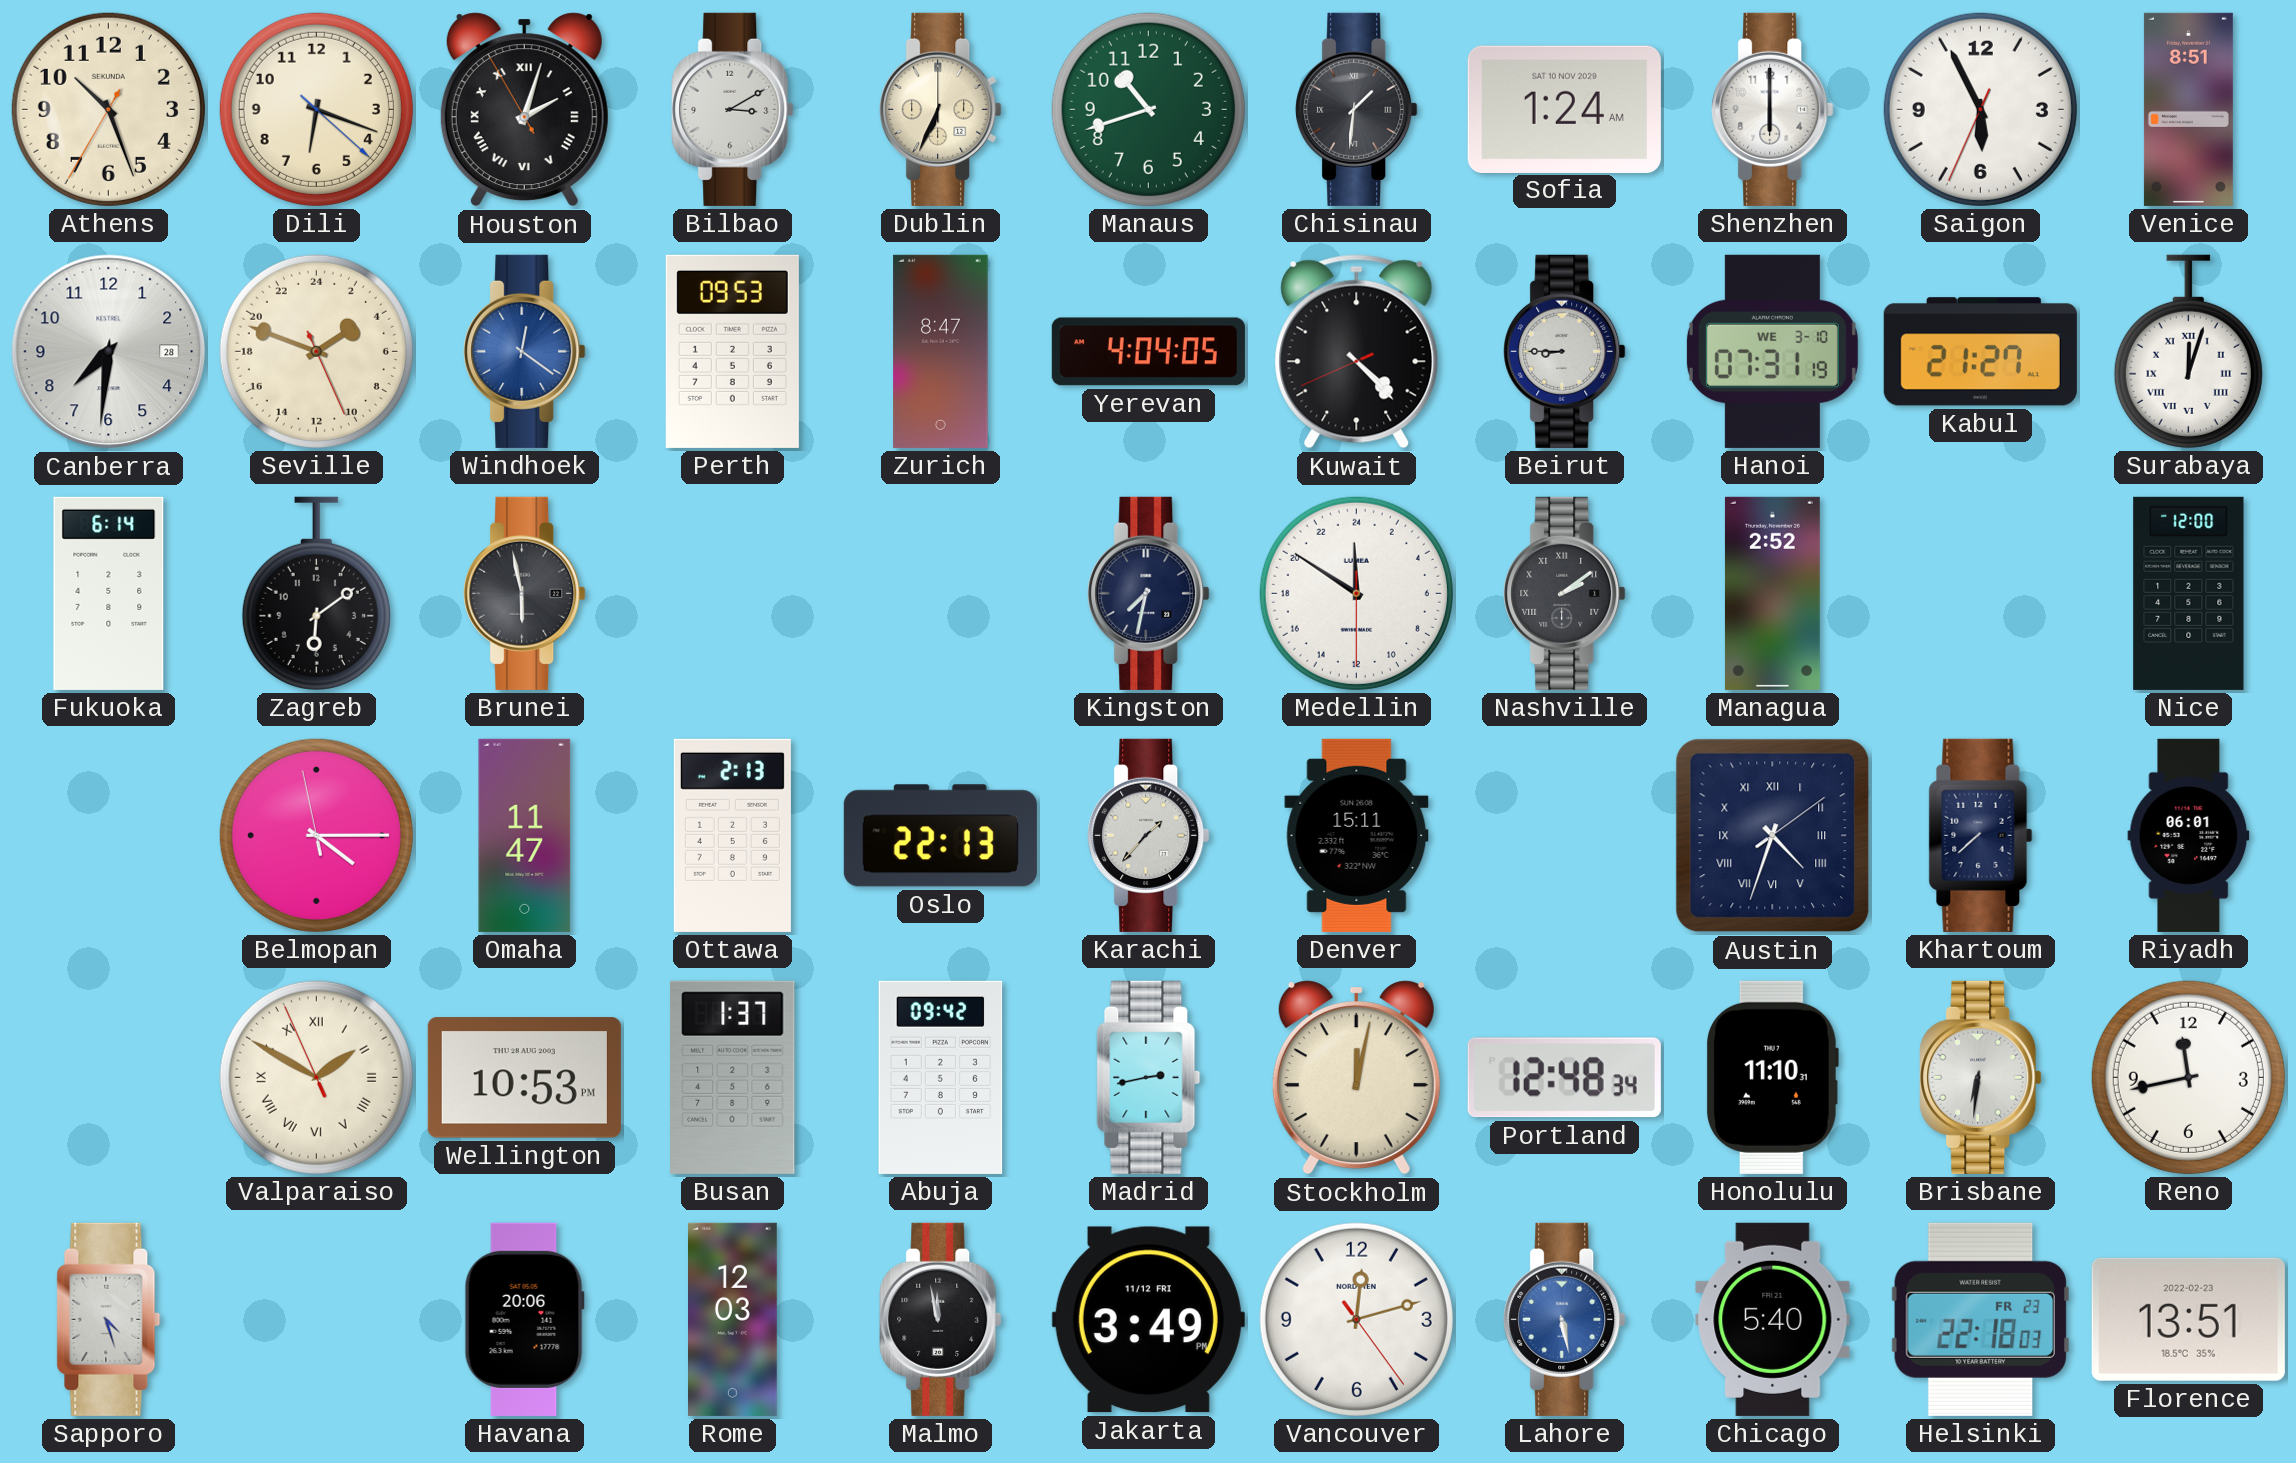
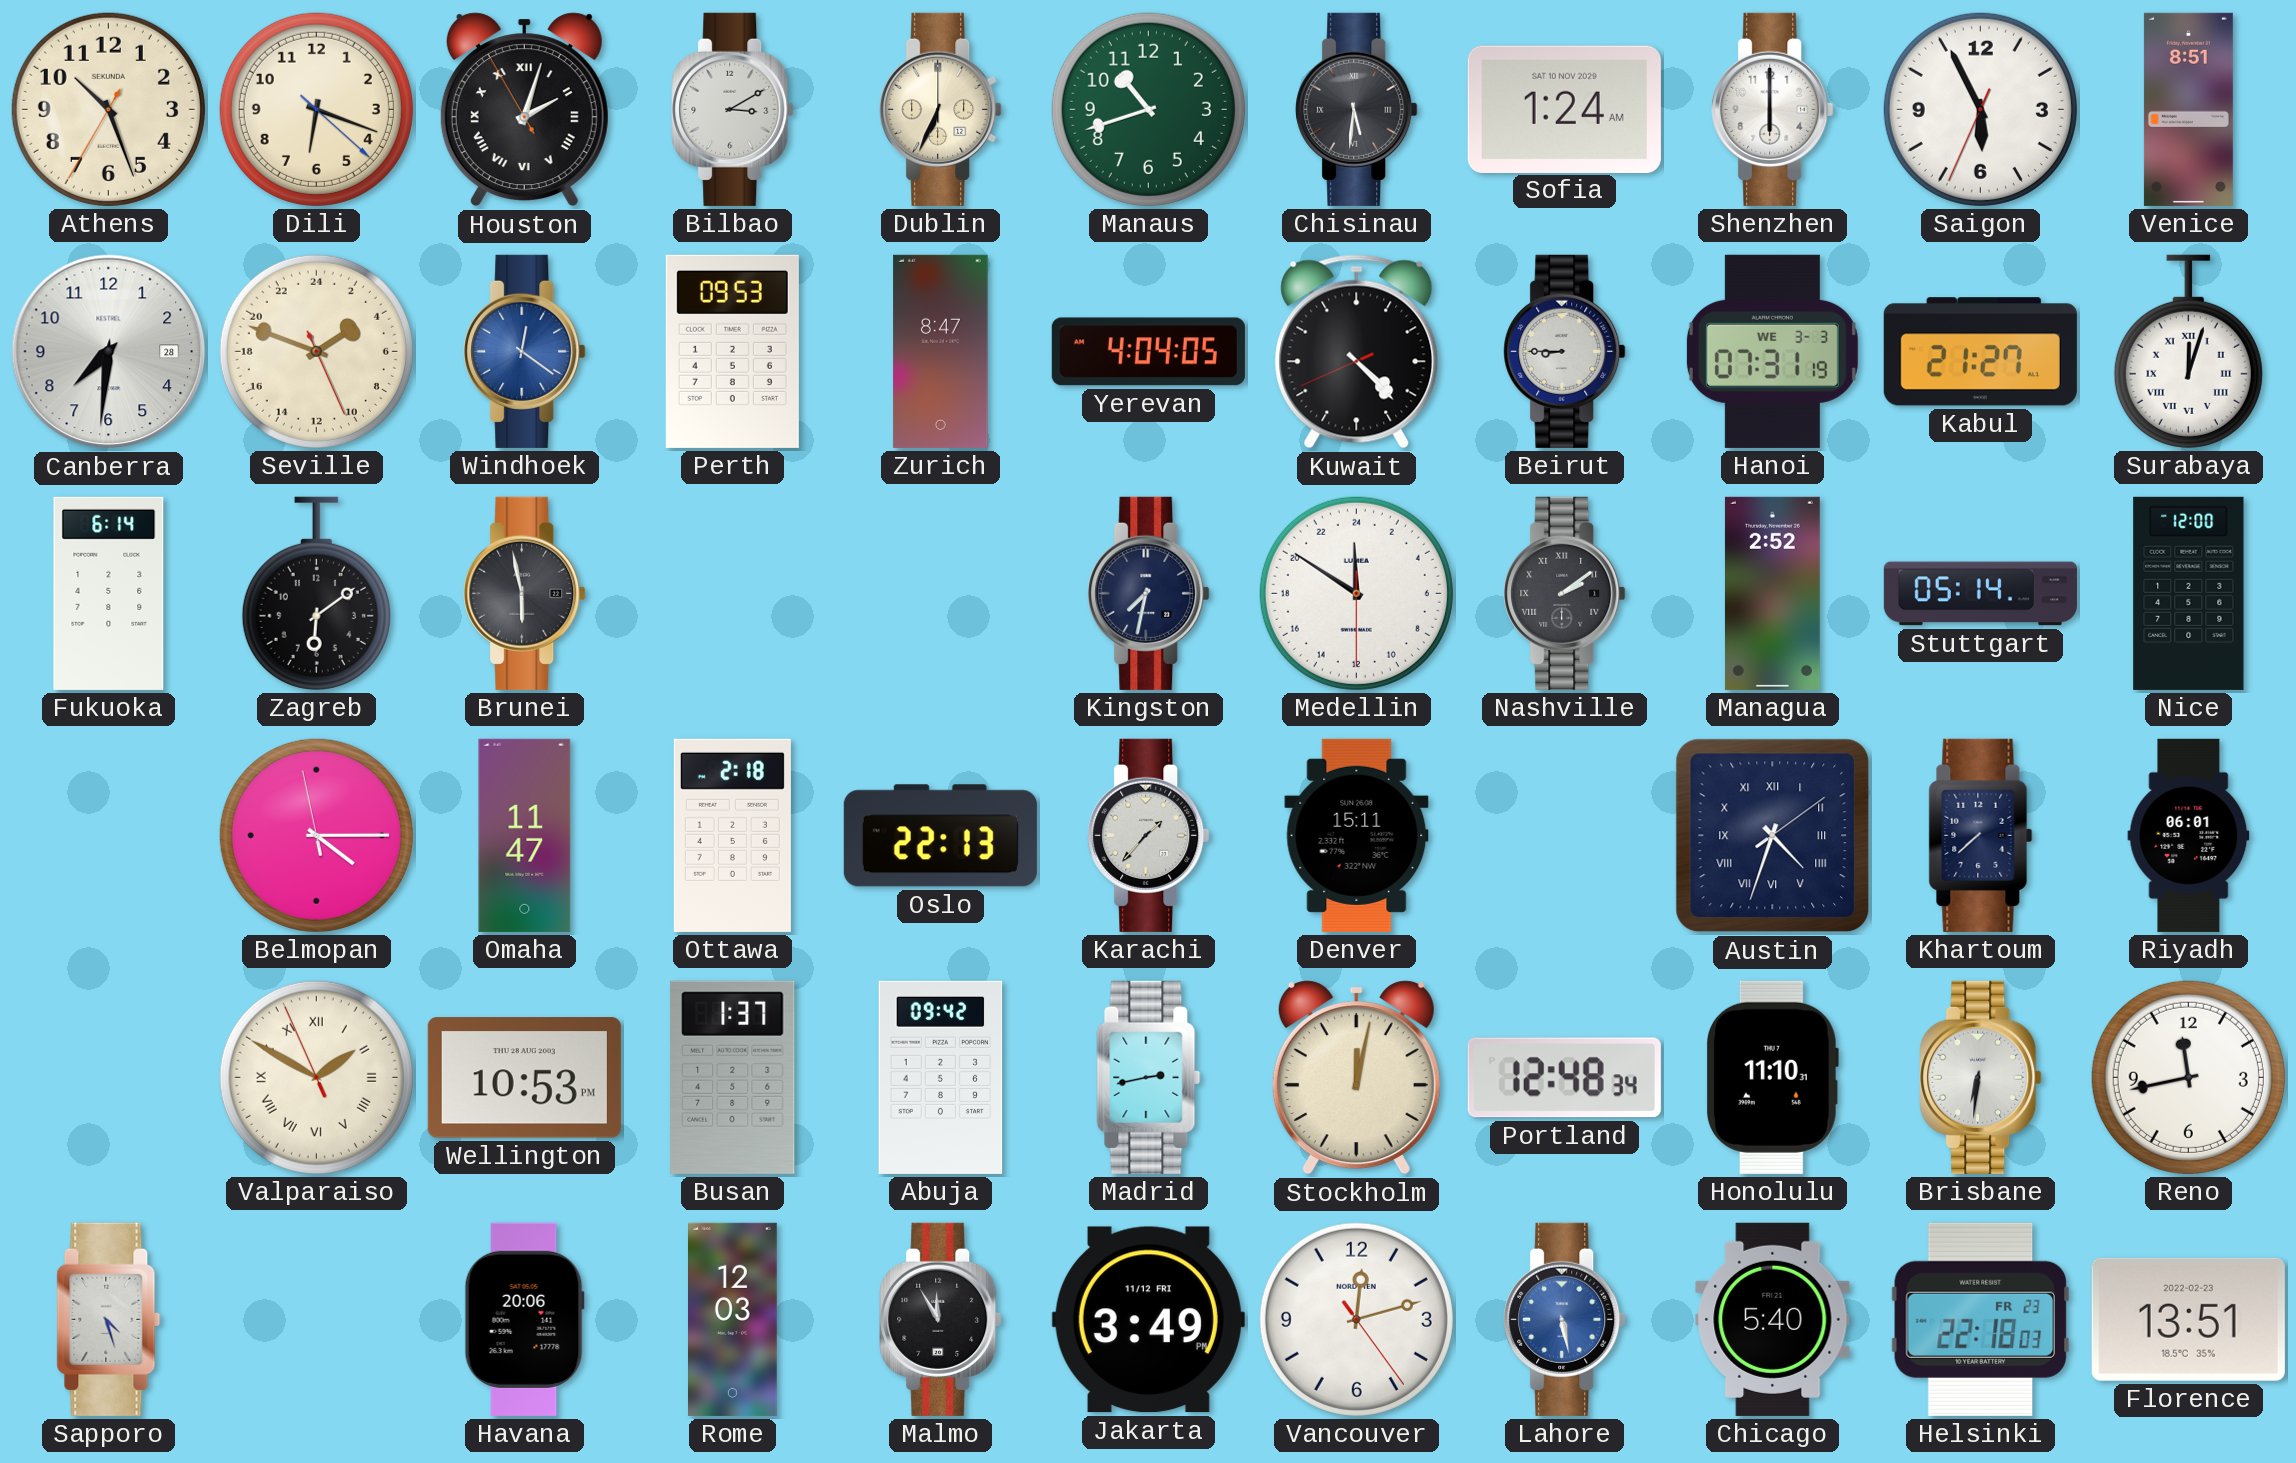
Chisinau: 1:31 -> 5:31
Hanoi date: WE 3-10 -> WE 3-3
Stuttgart: none -> 05:14
Ottawa: 2:13 -> 2:18
Malmo: 11:58 -> 11:55
